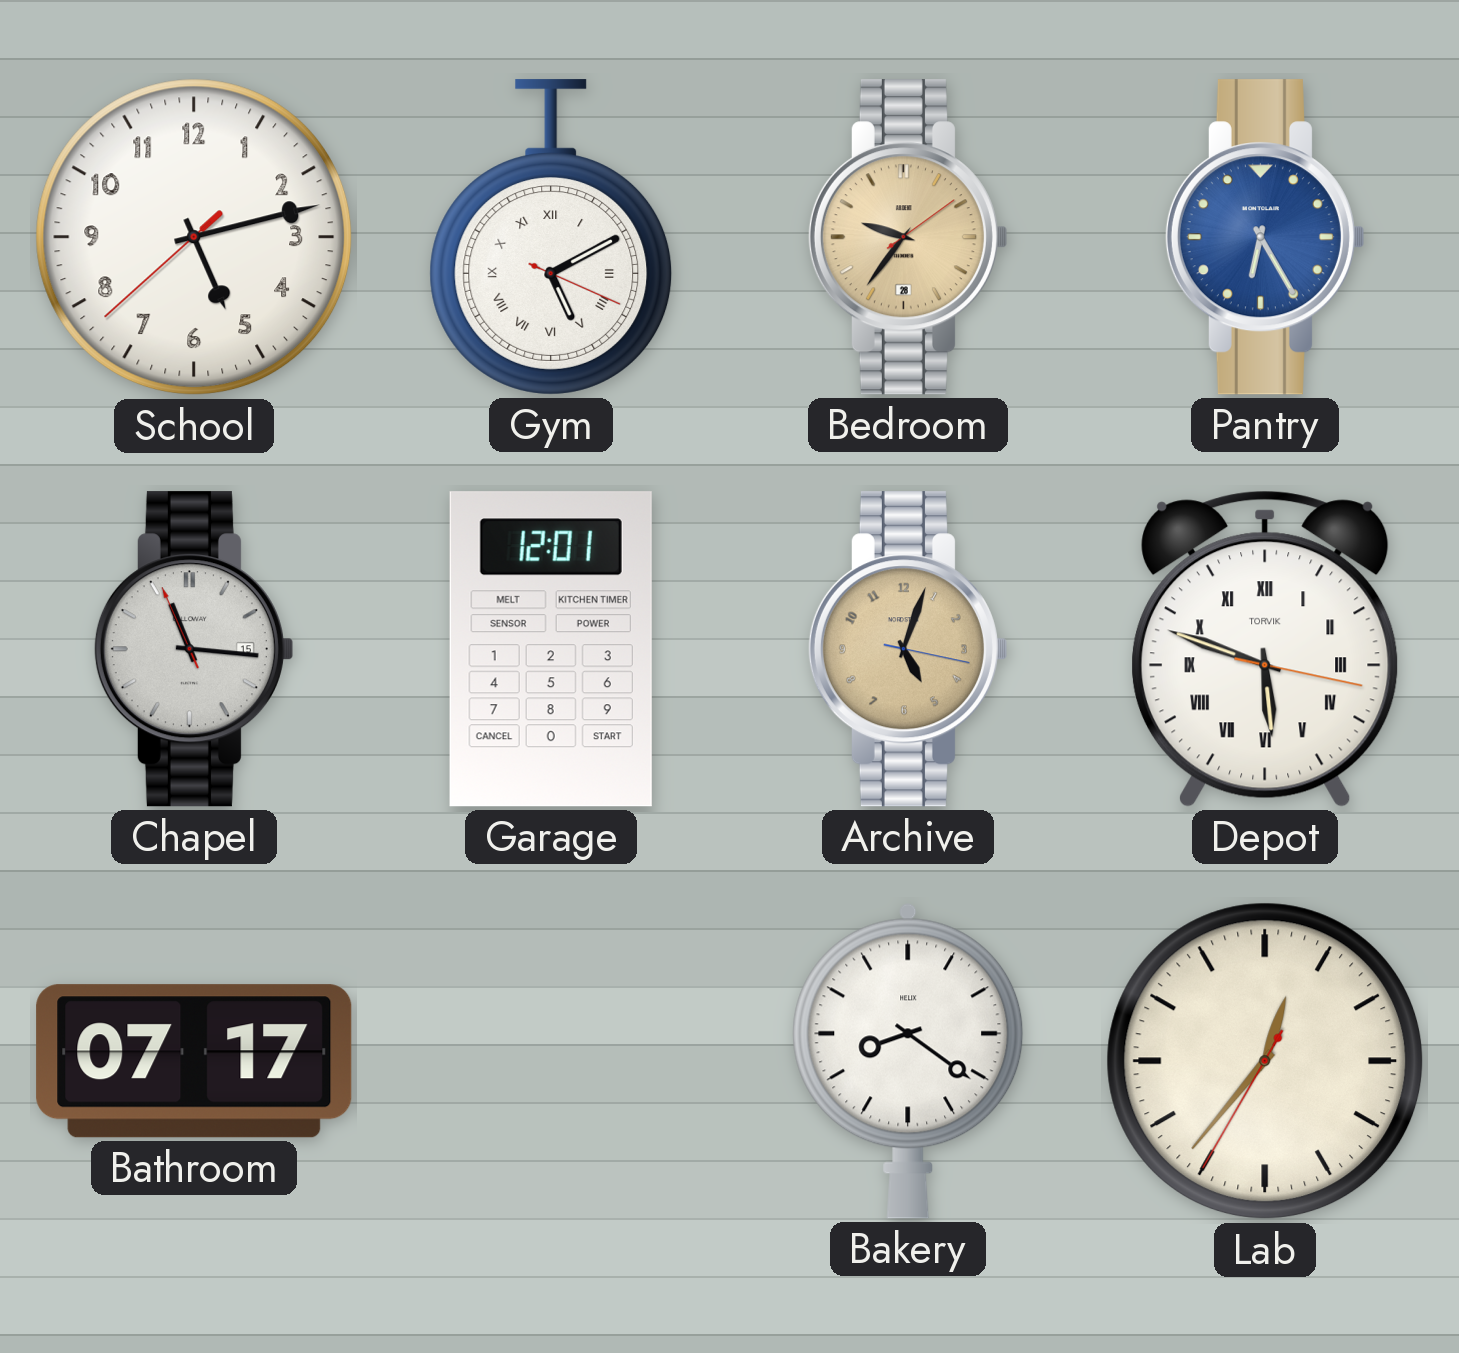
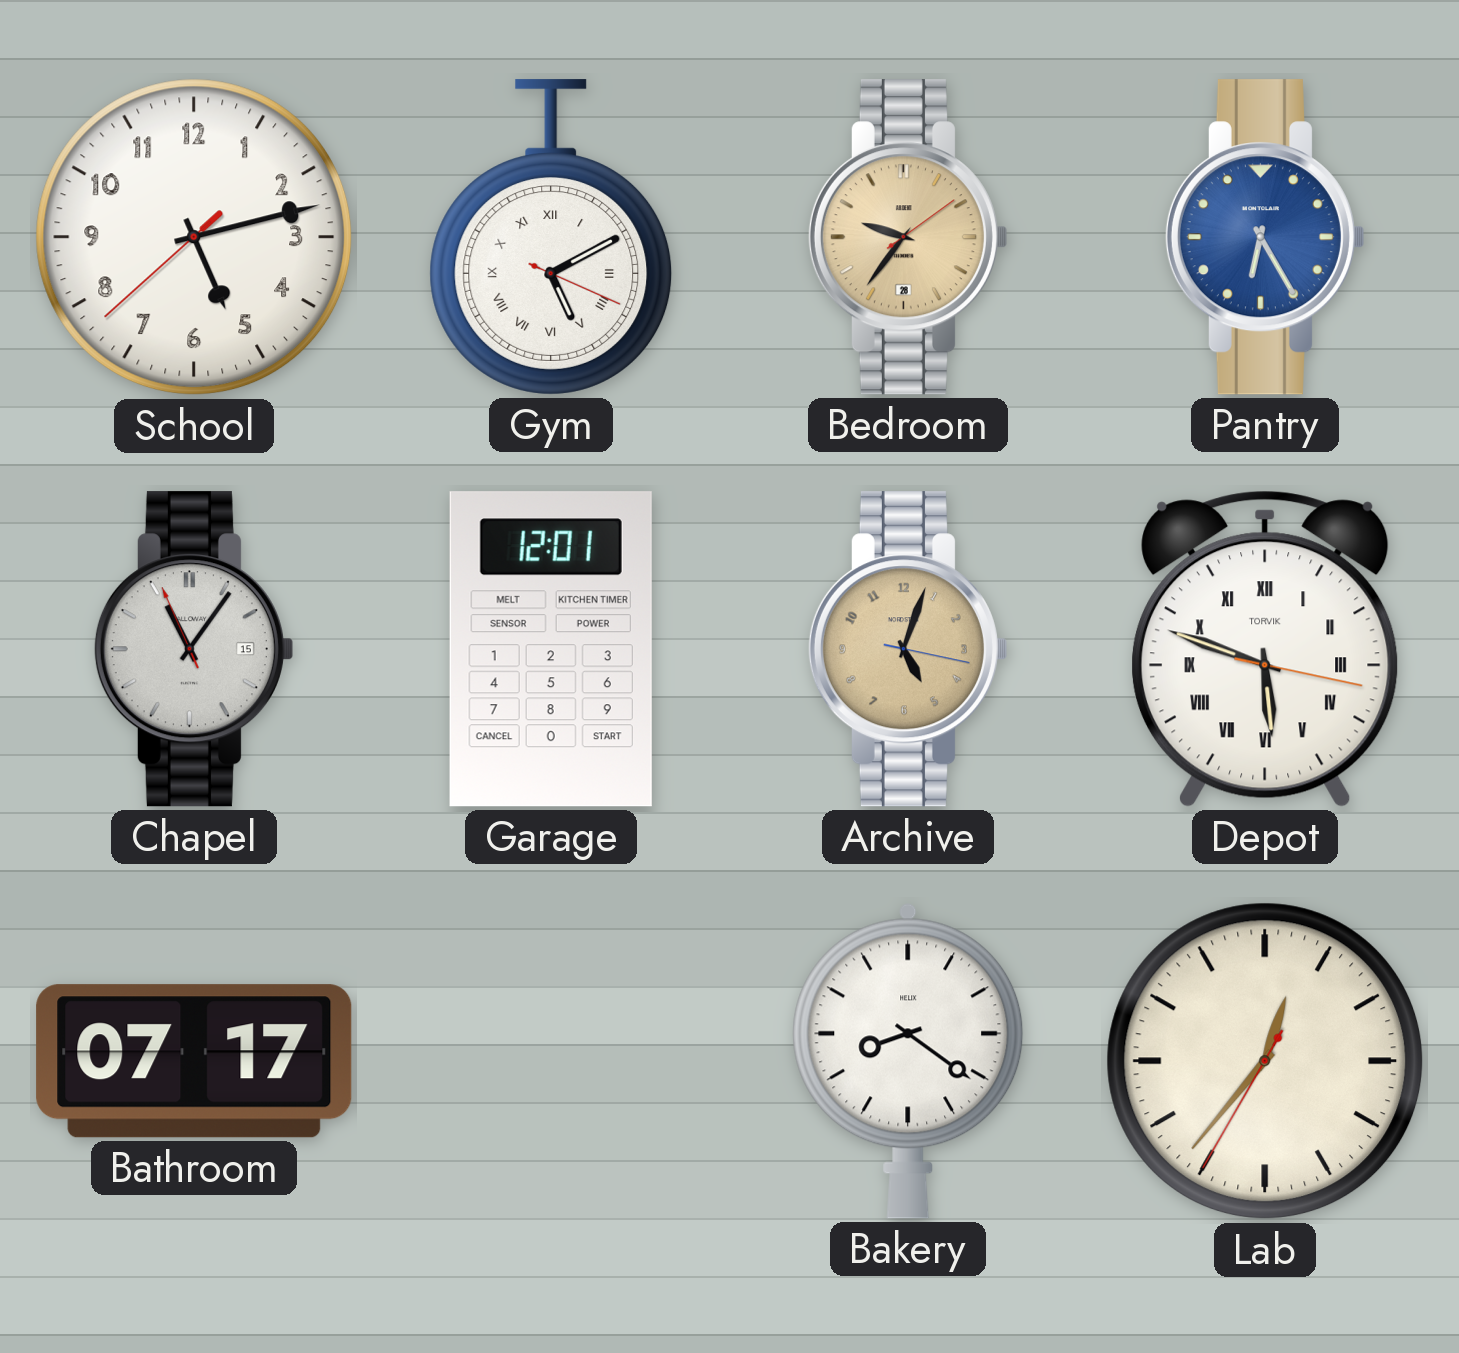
Chapel: 11:15 -> 11:05
